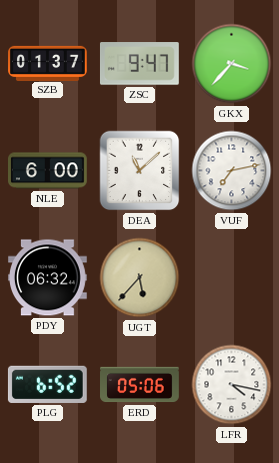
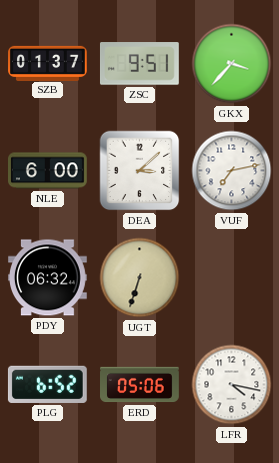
ZSC: 9:47 -> 9:51
DEA: 11:08 -> 3:08
UGT: 5:37 -> 6:33
